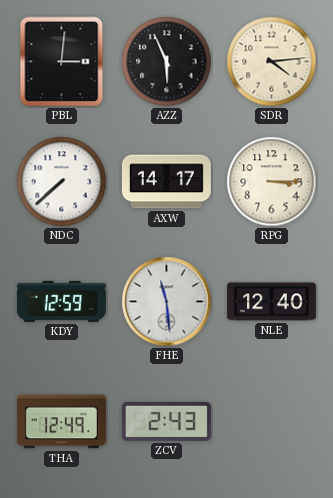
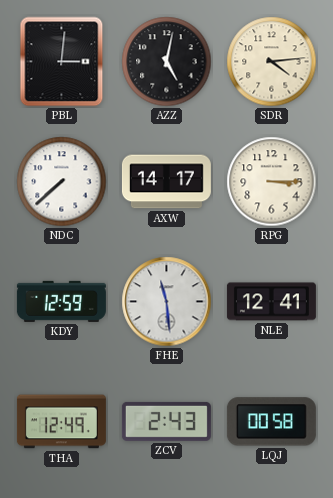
AZZ: 5:56 -> 5:02
NLE: 12:40 -> 12:41
LQJ: none -> 00:58
